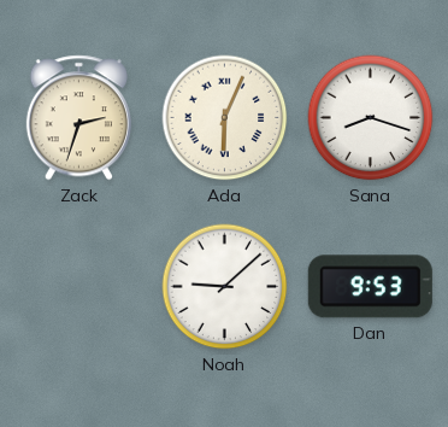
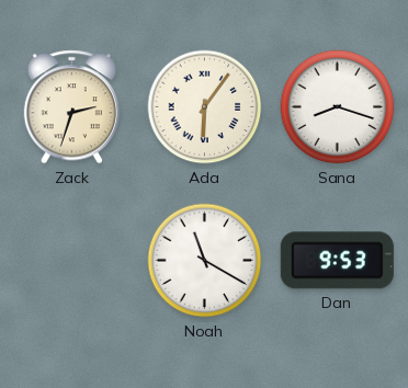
Ada: 6:04 -> 6:06
Noah: 9:08 -> 11:20
